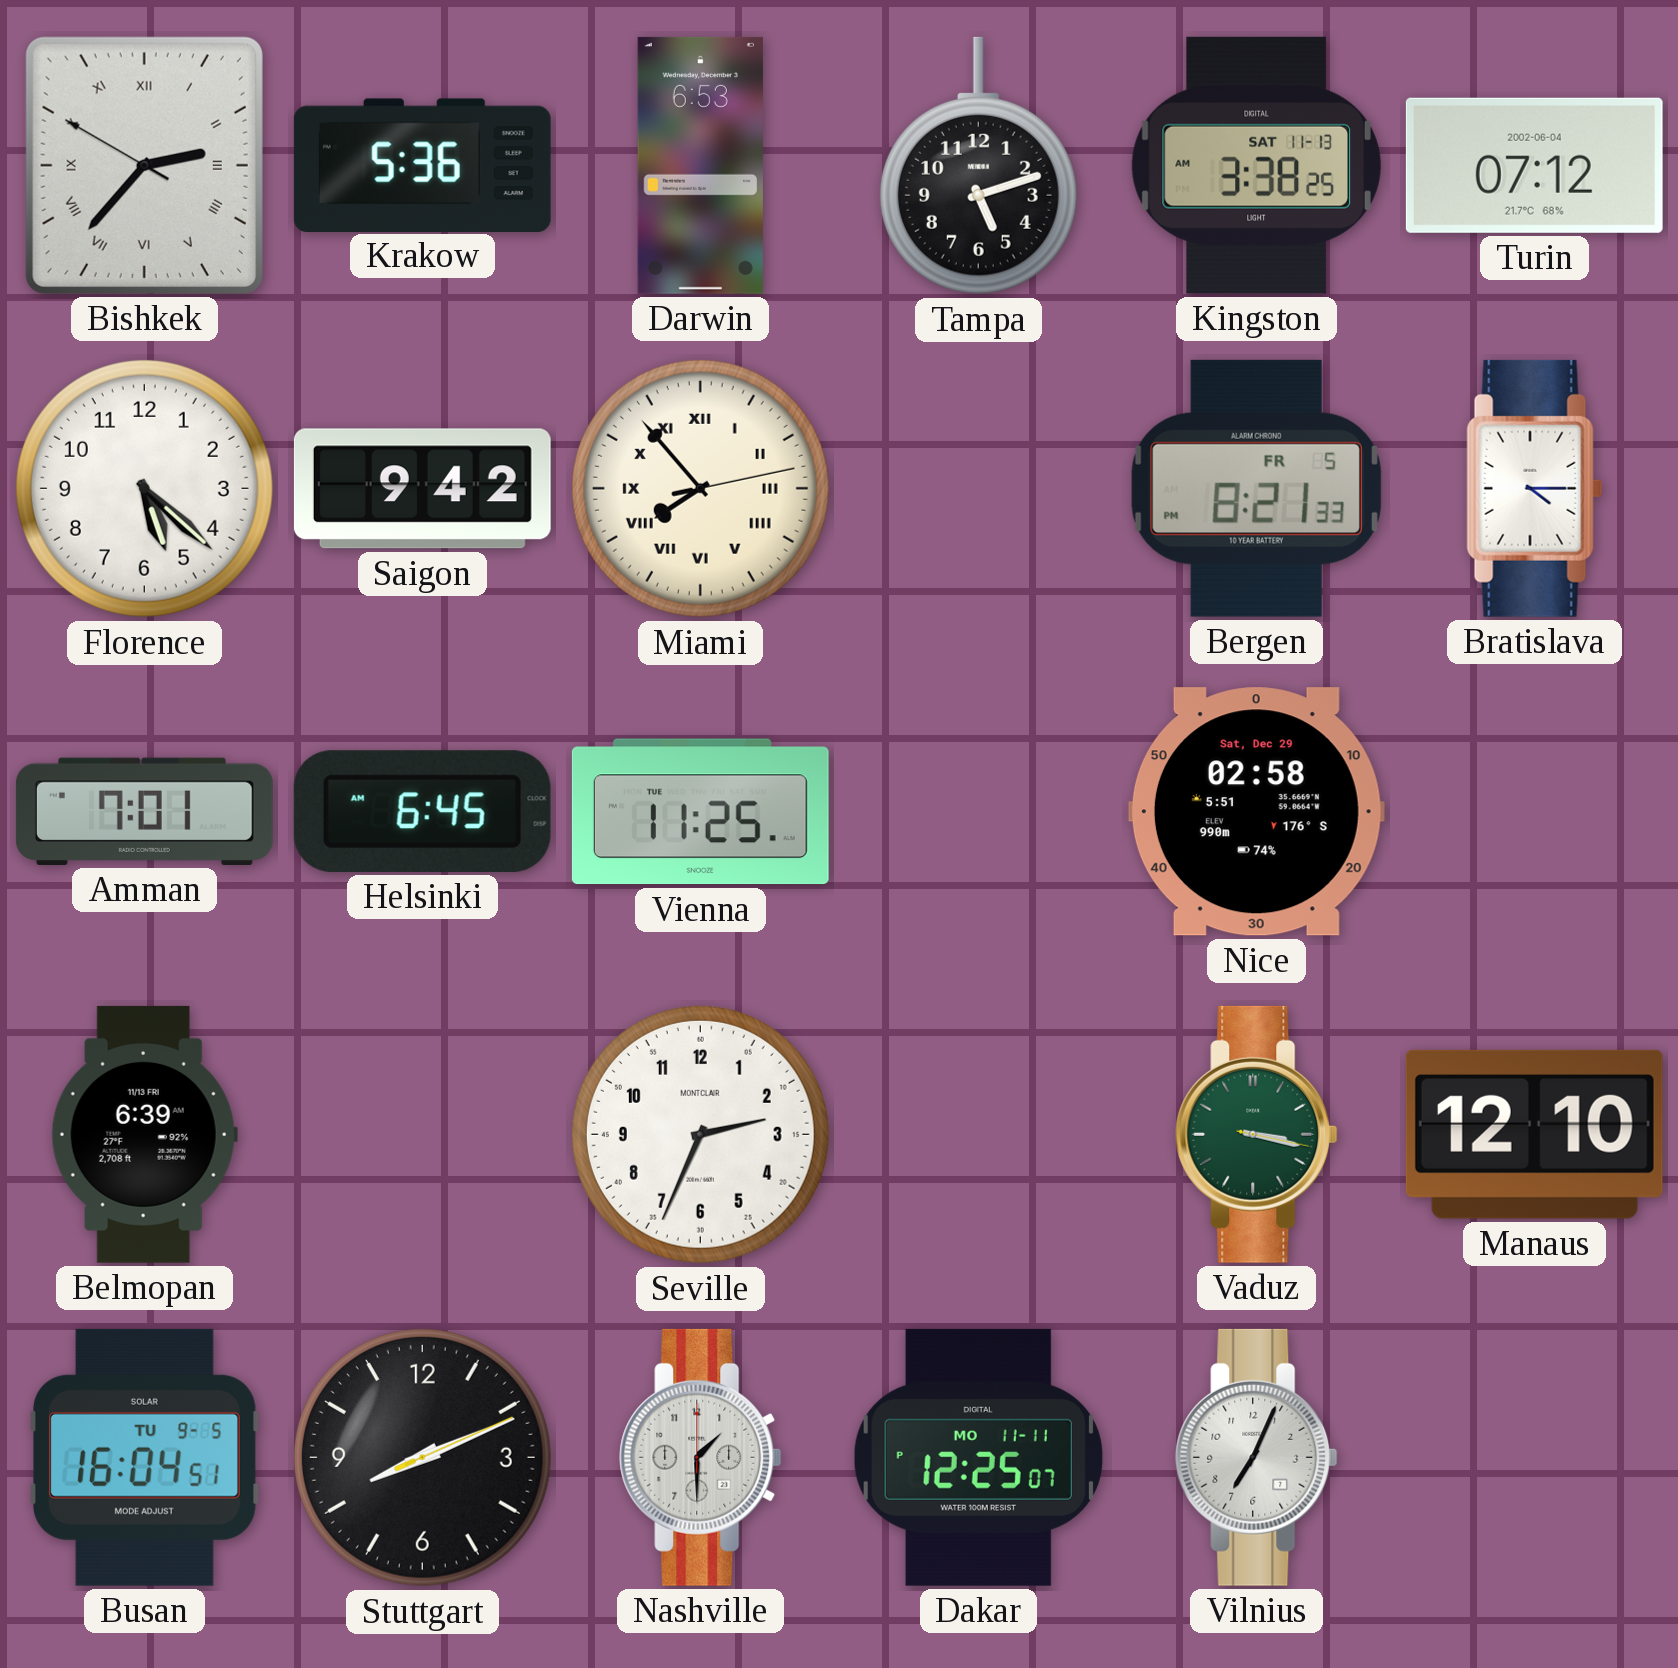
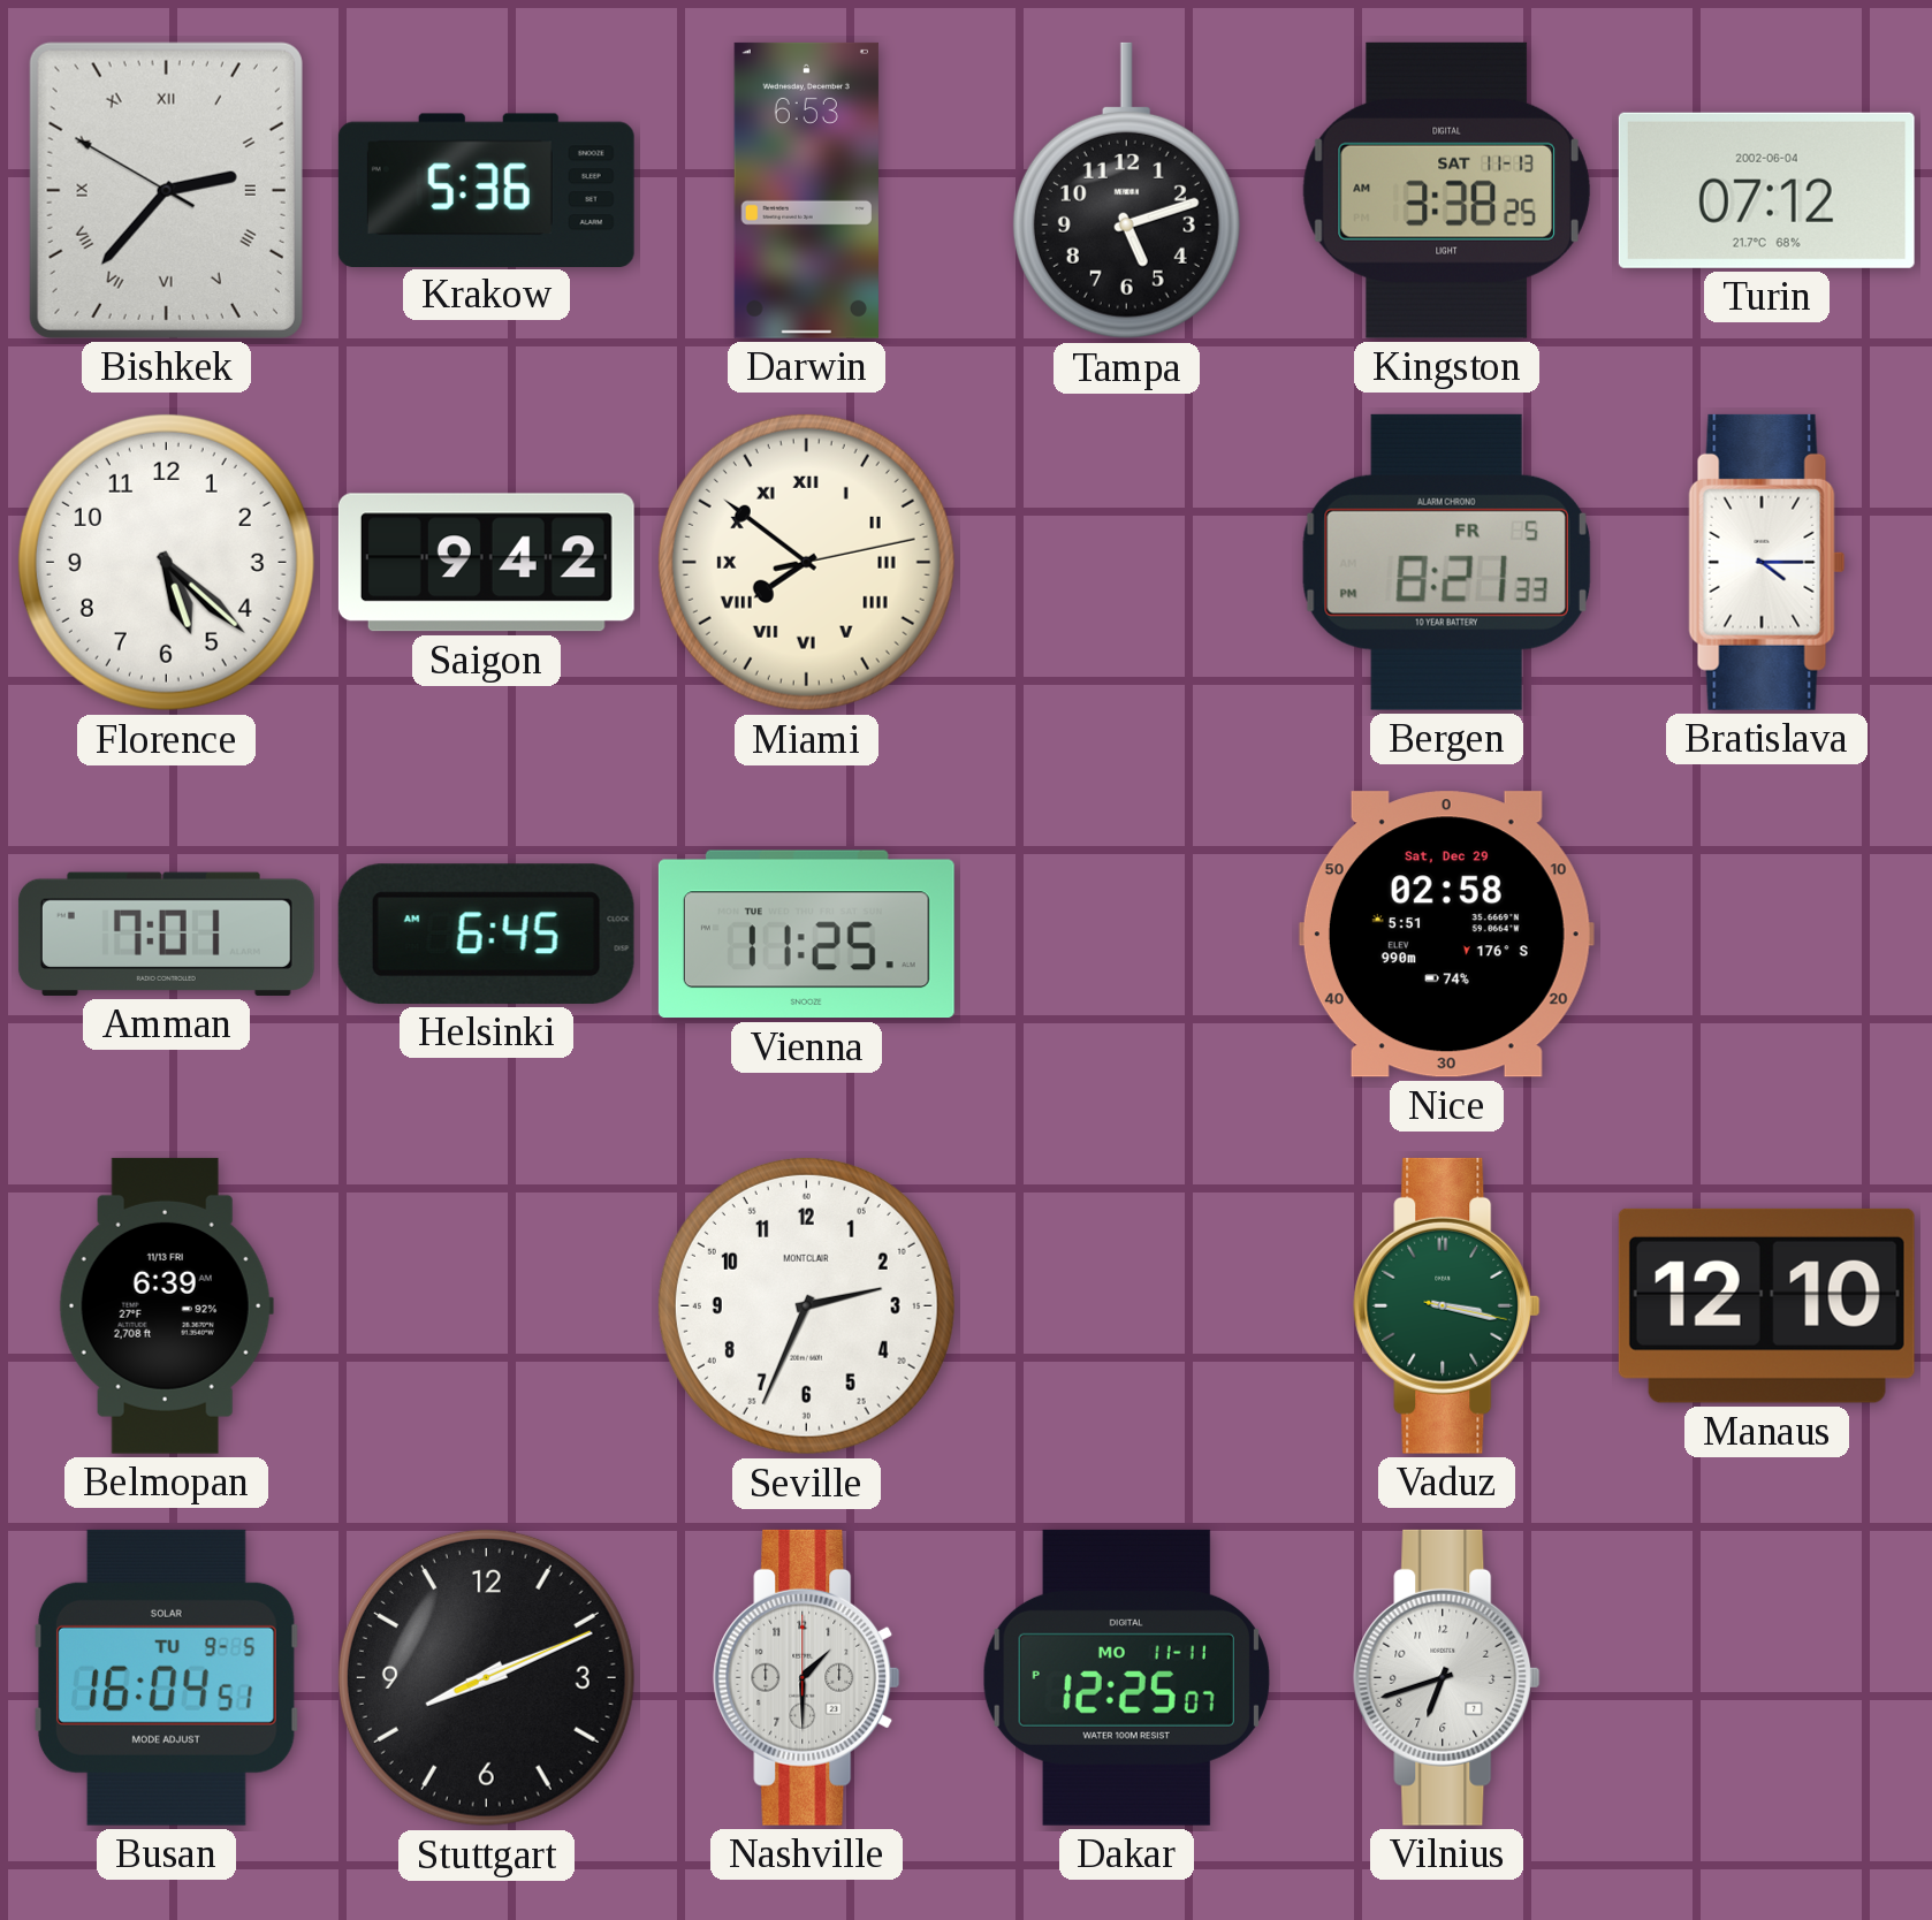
Miami: 7:53 -> 7:51
Vilnius: 7:04 -> 6:42
